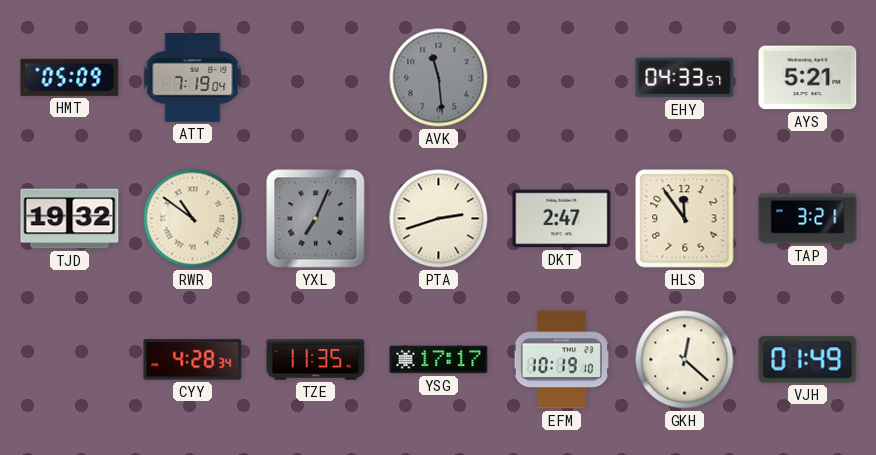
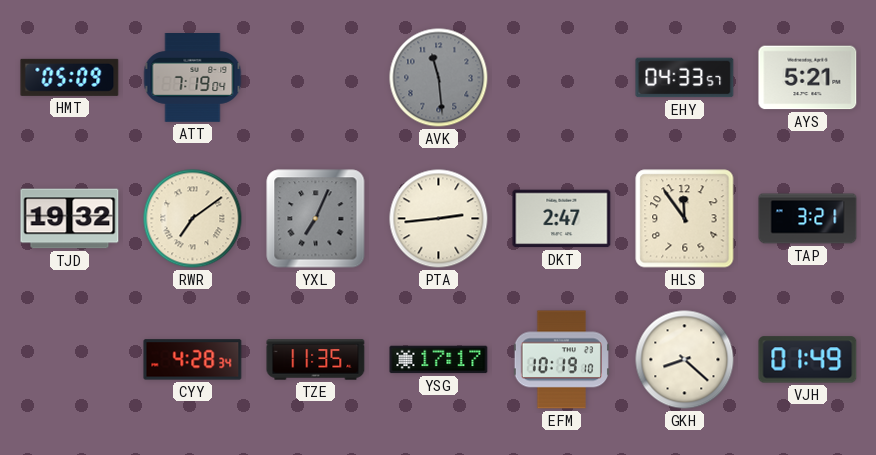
RWR: 10:51 -> 7:09
PTA: 2:42 -> 2:44
GKH: 12:22 -> 8:22
